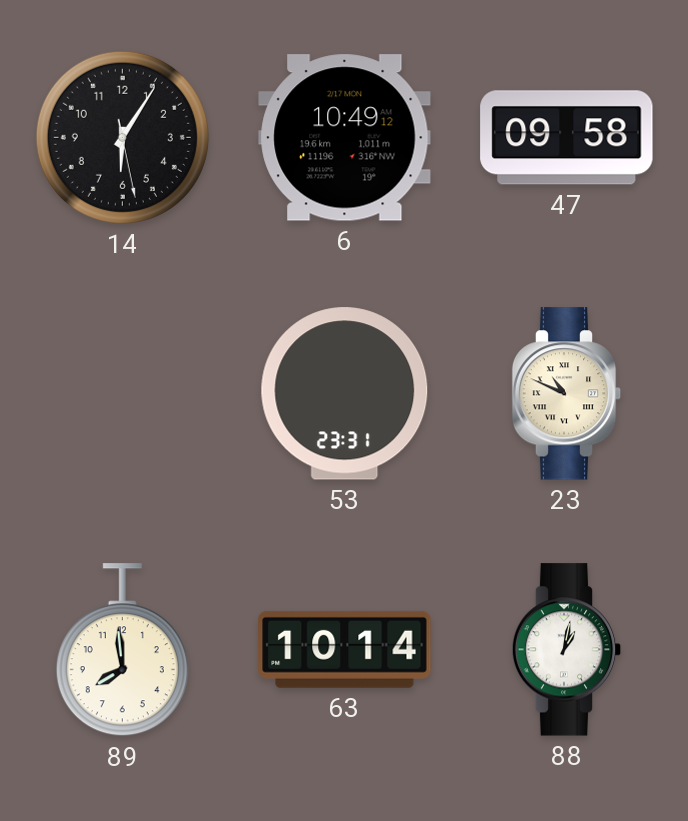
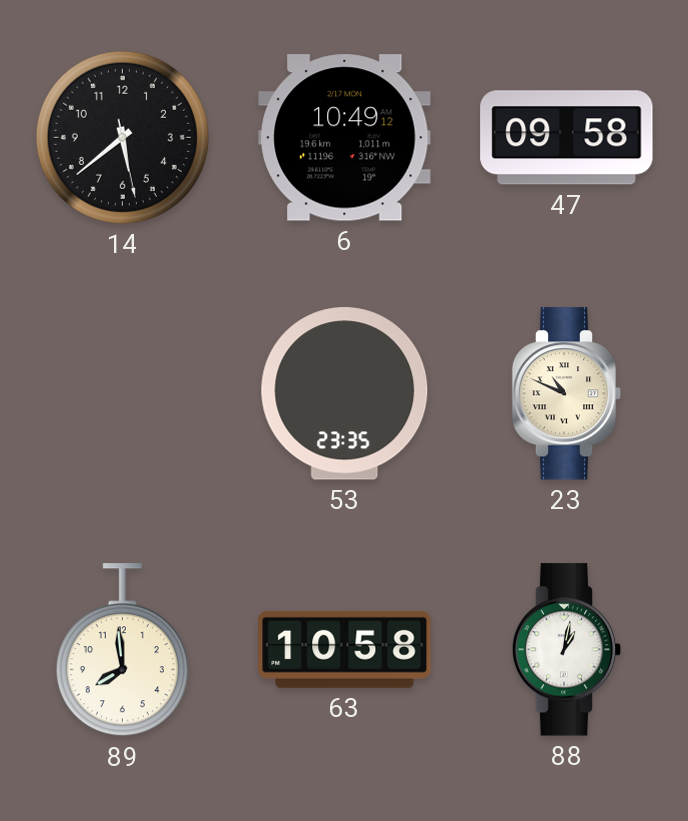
14: 6:05 -> 5:38
53: 23:31 -> 23:35
63: 10:14 -> 10:58
